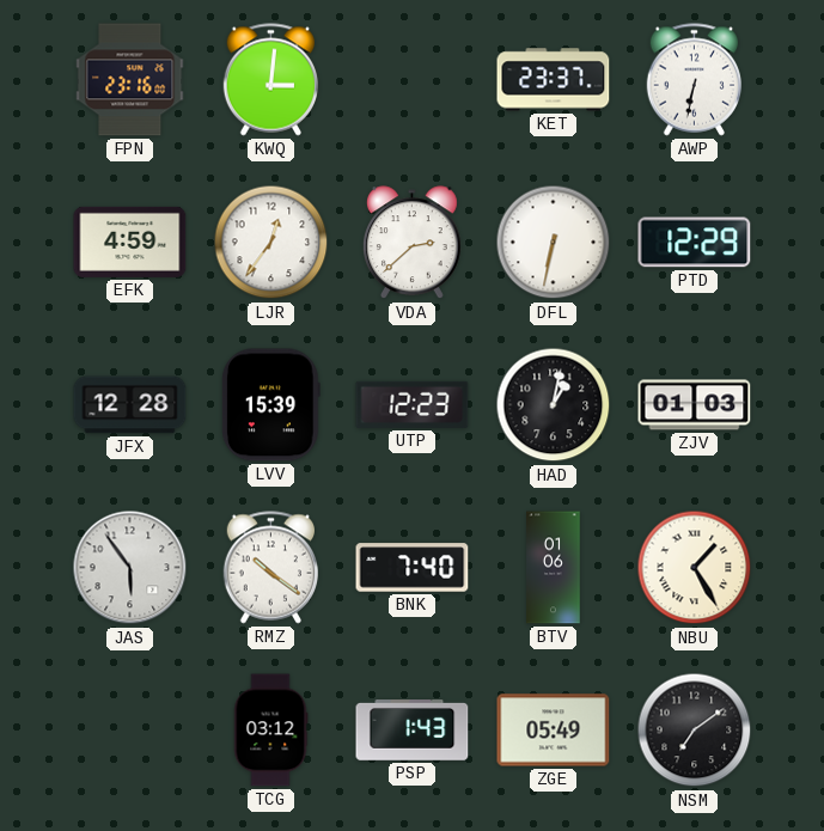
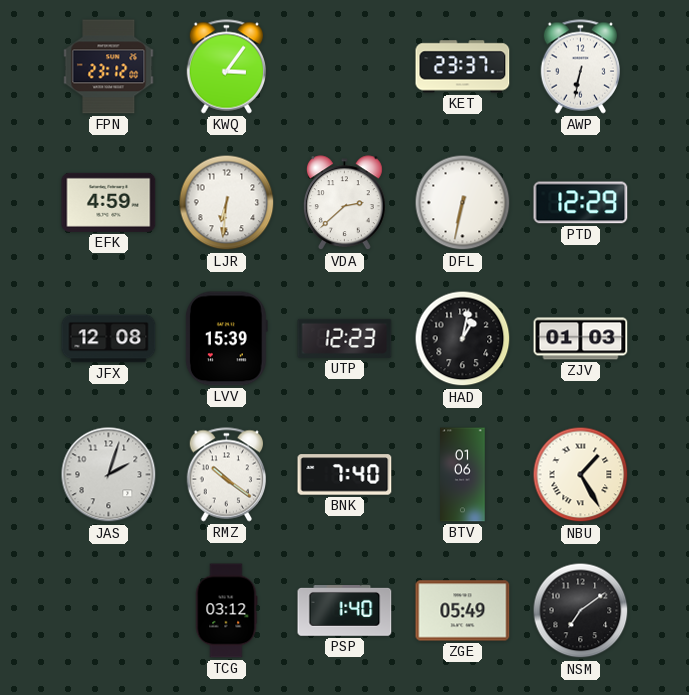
FPN: 23:16 -> 23:12
KWQ: 3:01 -> 3:06
LJR: 12:36 -> 6:31
JFX: 12:28 -> 12:08
JAS: 5:54 -> 2:03
PSP: 1:43 -> 1:40
